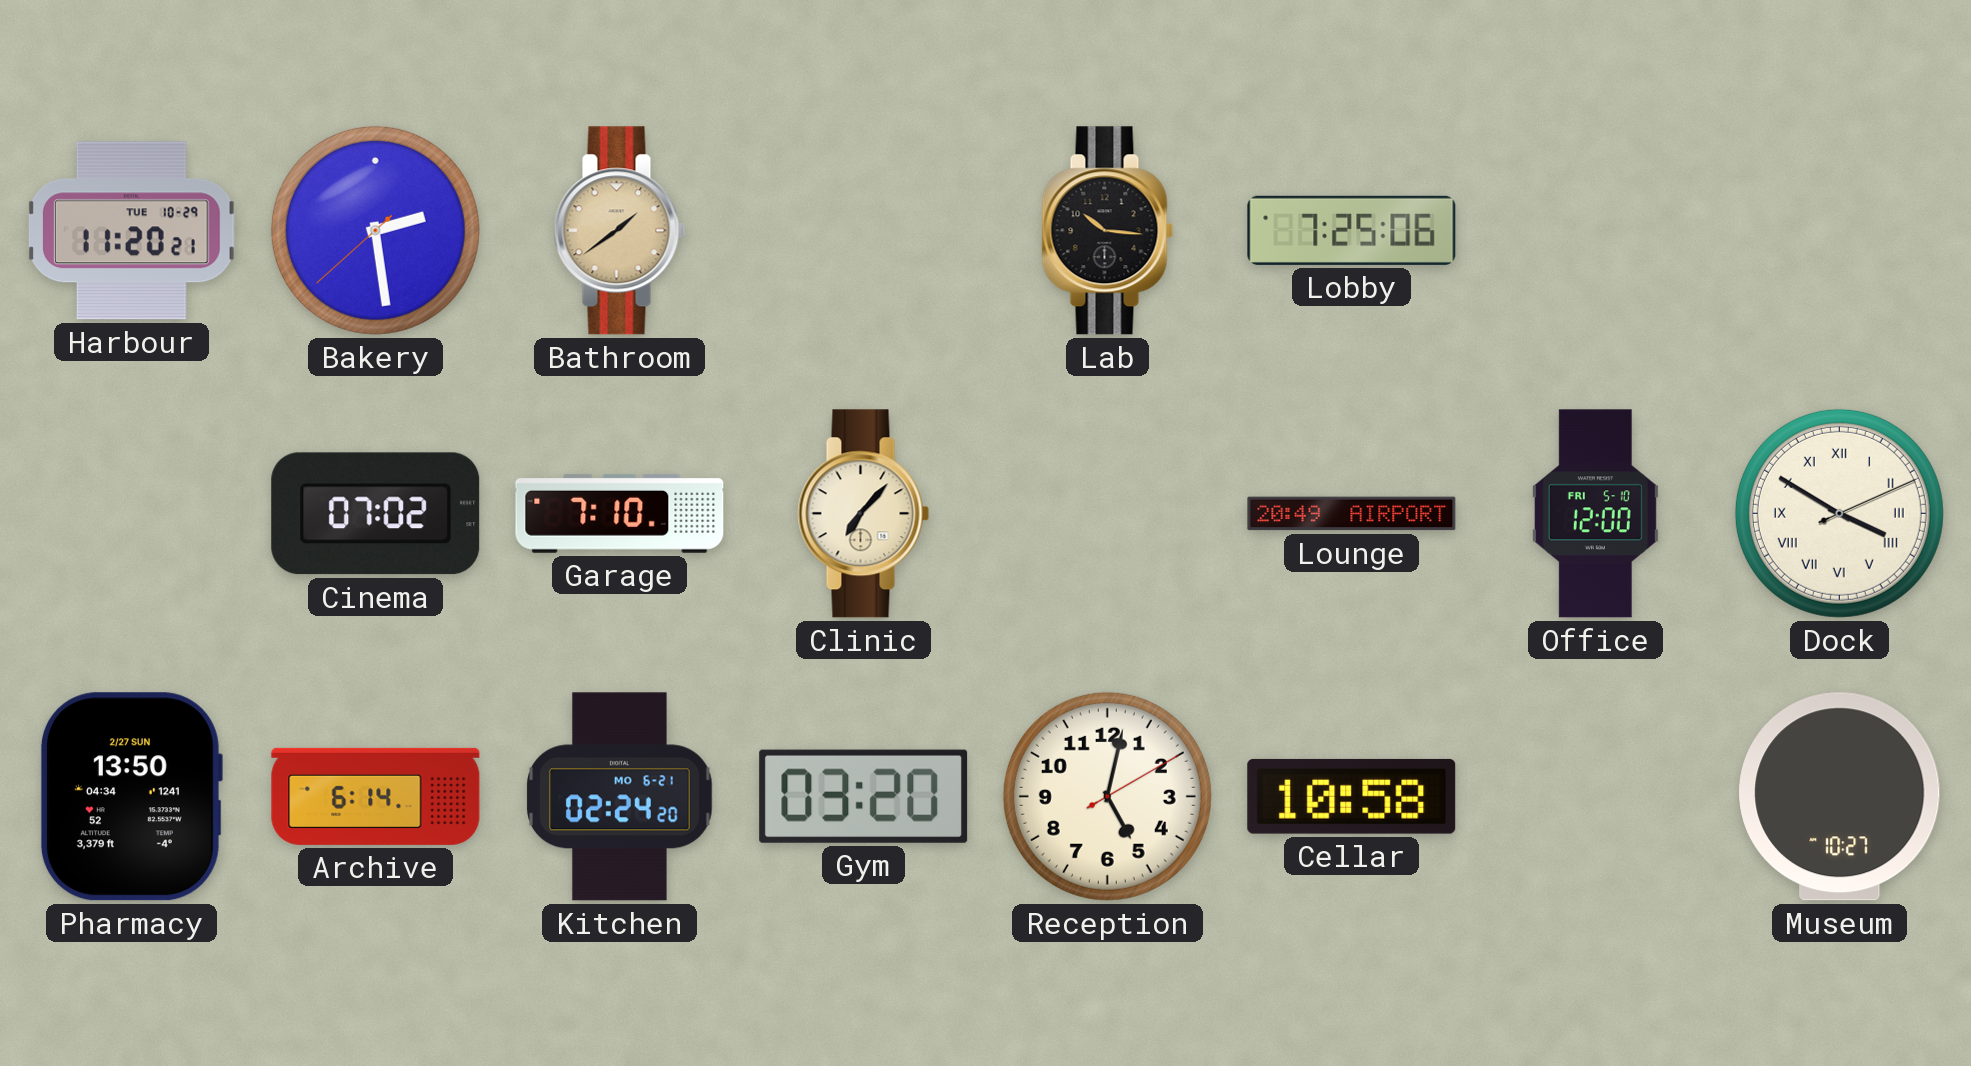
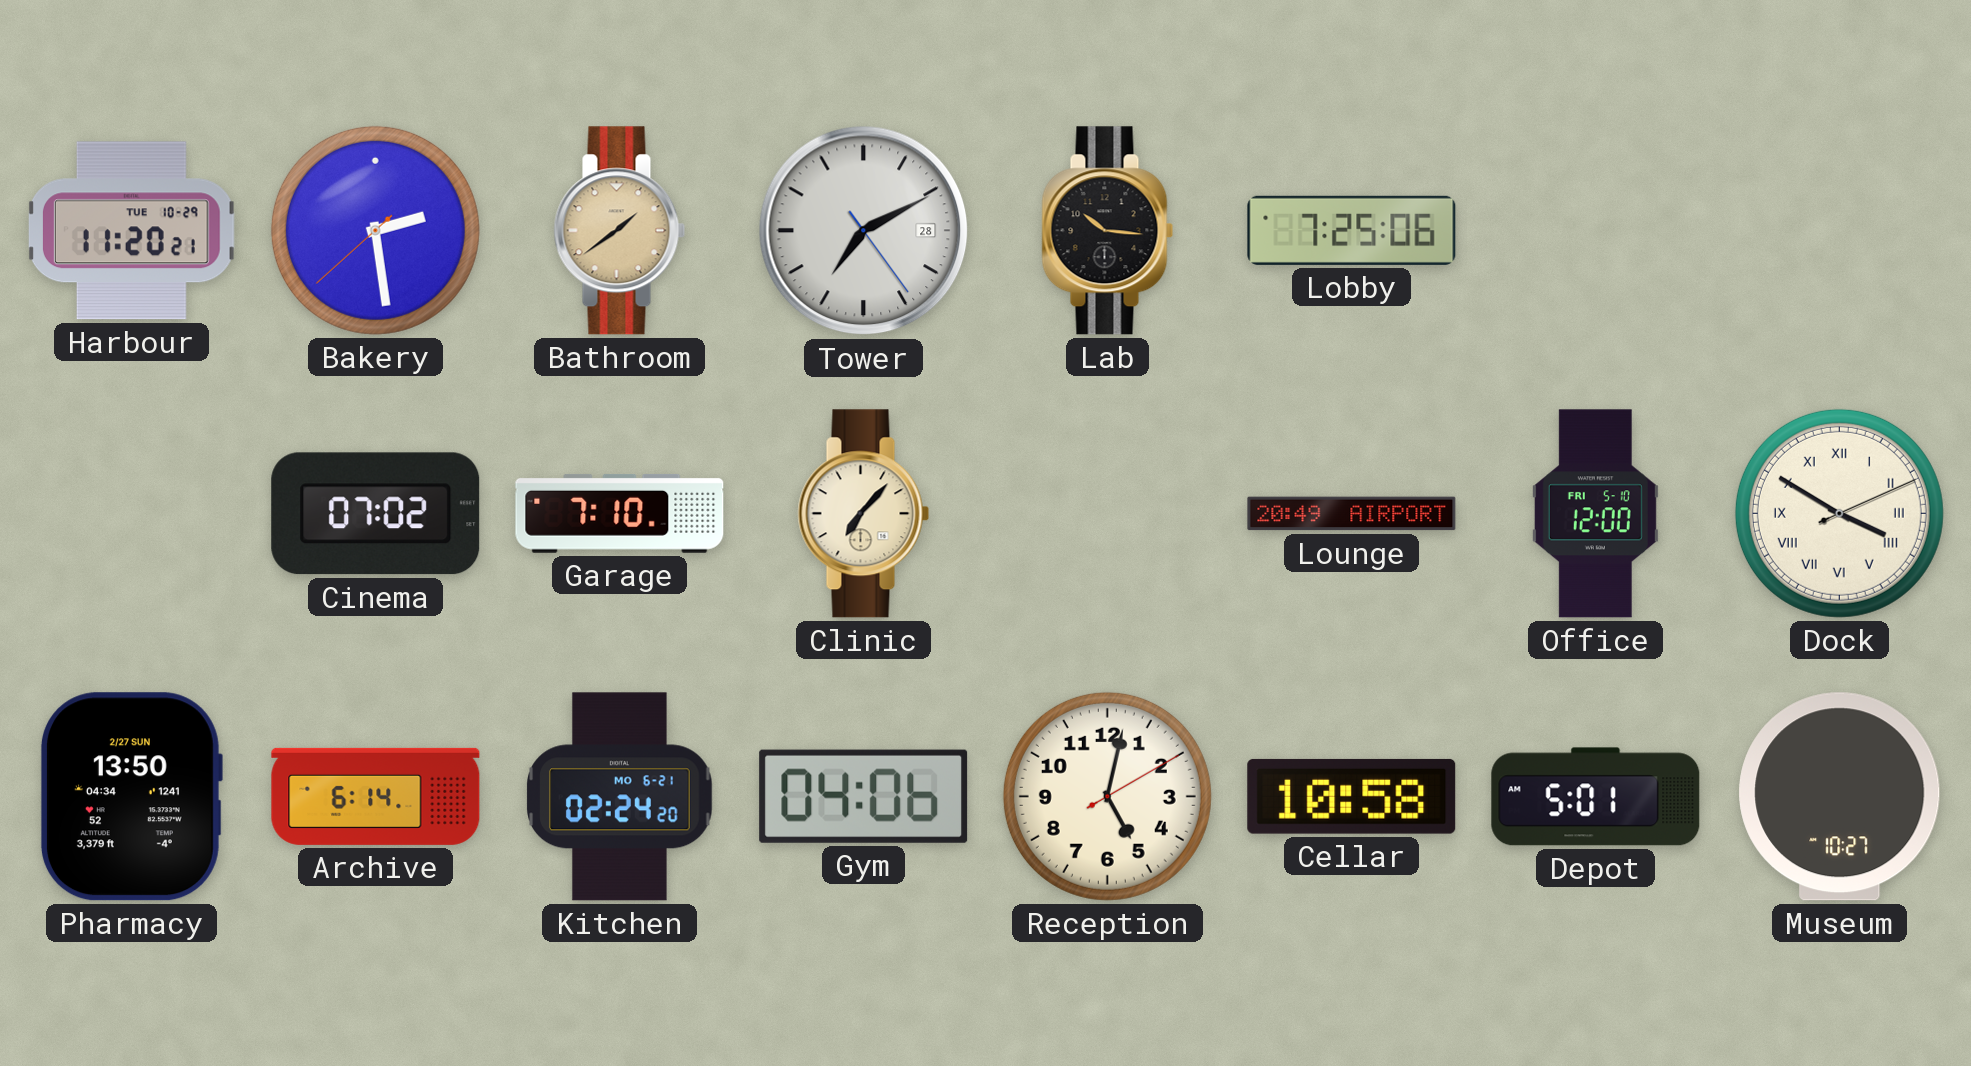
Tower: none -> 7:10
Gym: 03:20 -> 04:06
Depot: none -> 5:01
